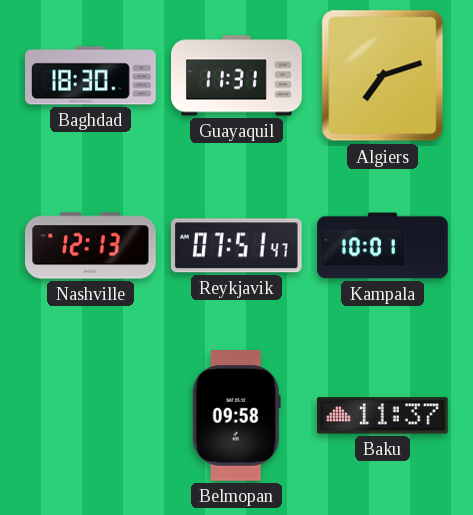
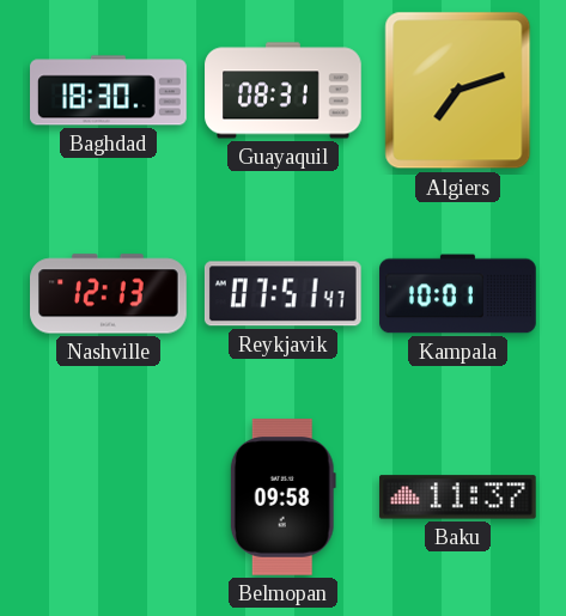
Guayaquil: 11:31 -> 08:31
